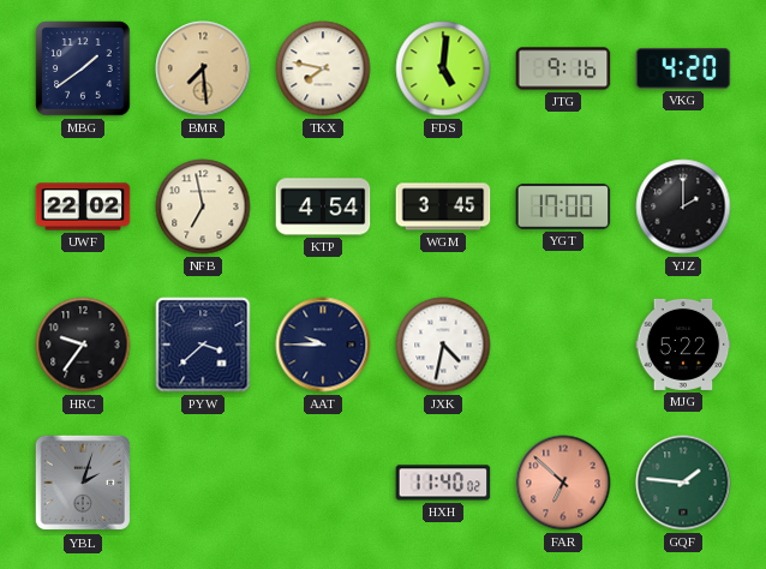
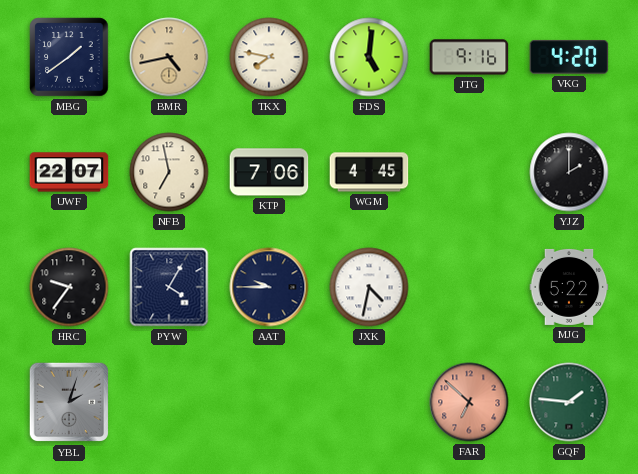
BMR: 7:29 -> 4:43
UWF: 22:02 -> 22:07
KTP: 4:54 -> 7:06
WGM: 3:45 -> 4:45
YGT: 17:00 -> none
PYW: 3:38 -> 4:05
HXH: 11:40 -> none
